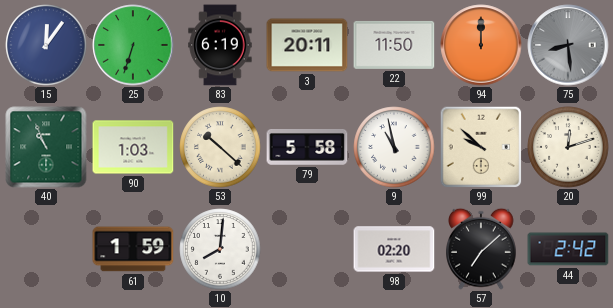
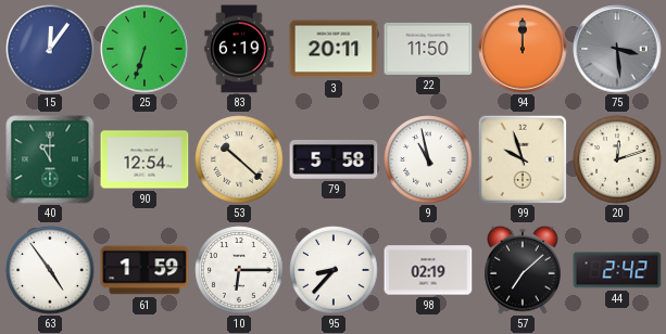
75: 8:29 -> 3:29
40: 10:56 -> 11:00
90: 1:03 -> 12:54
99: 9:52 -> 9:57
63: none -> 4:54
10: 8:01 -> 6:15
95: none -> 8:37
98: 02:20 -> 02:19
